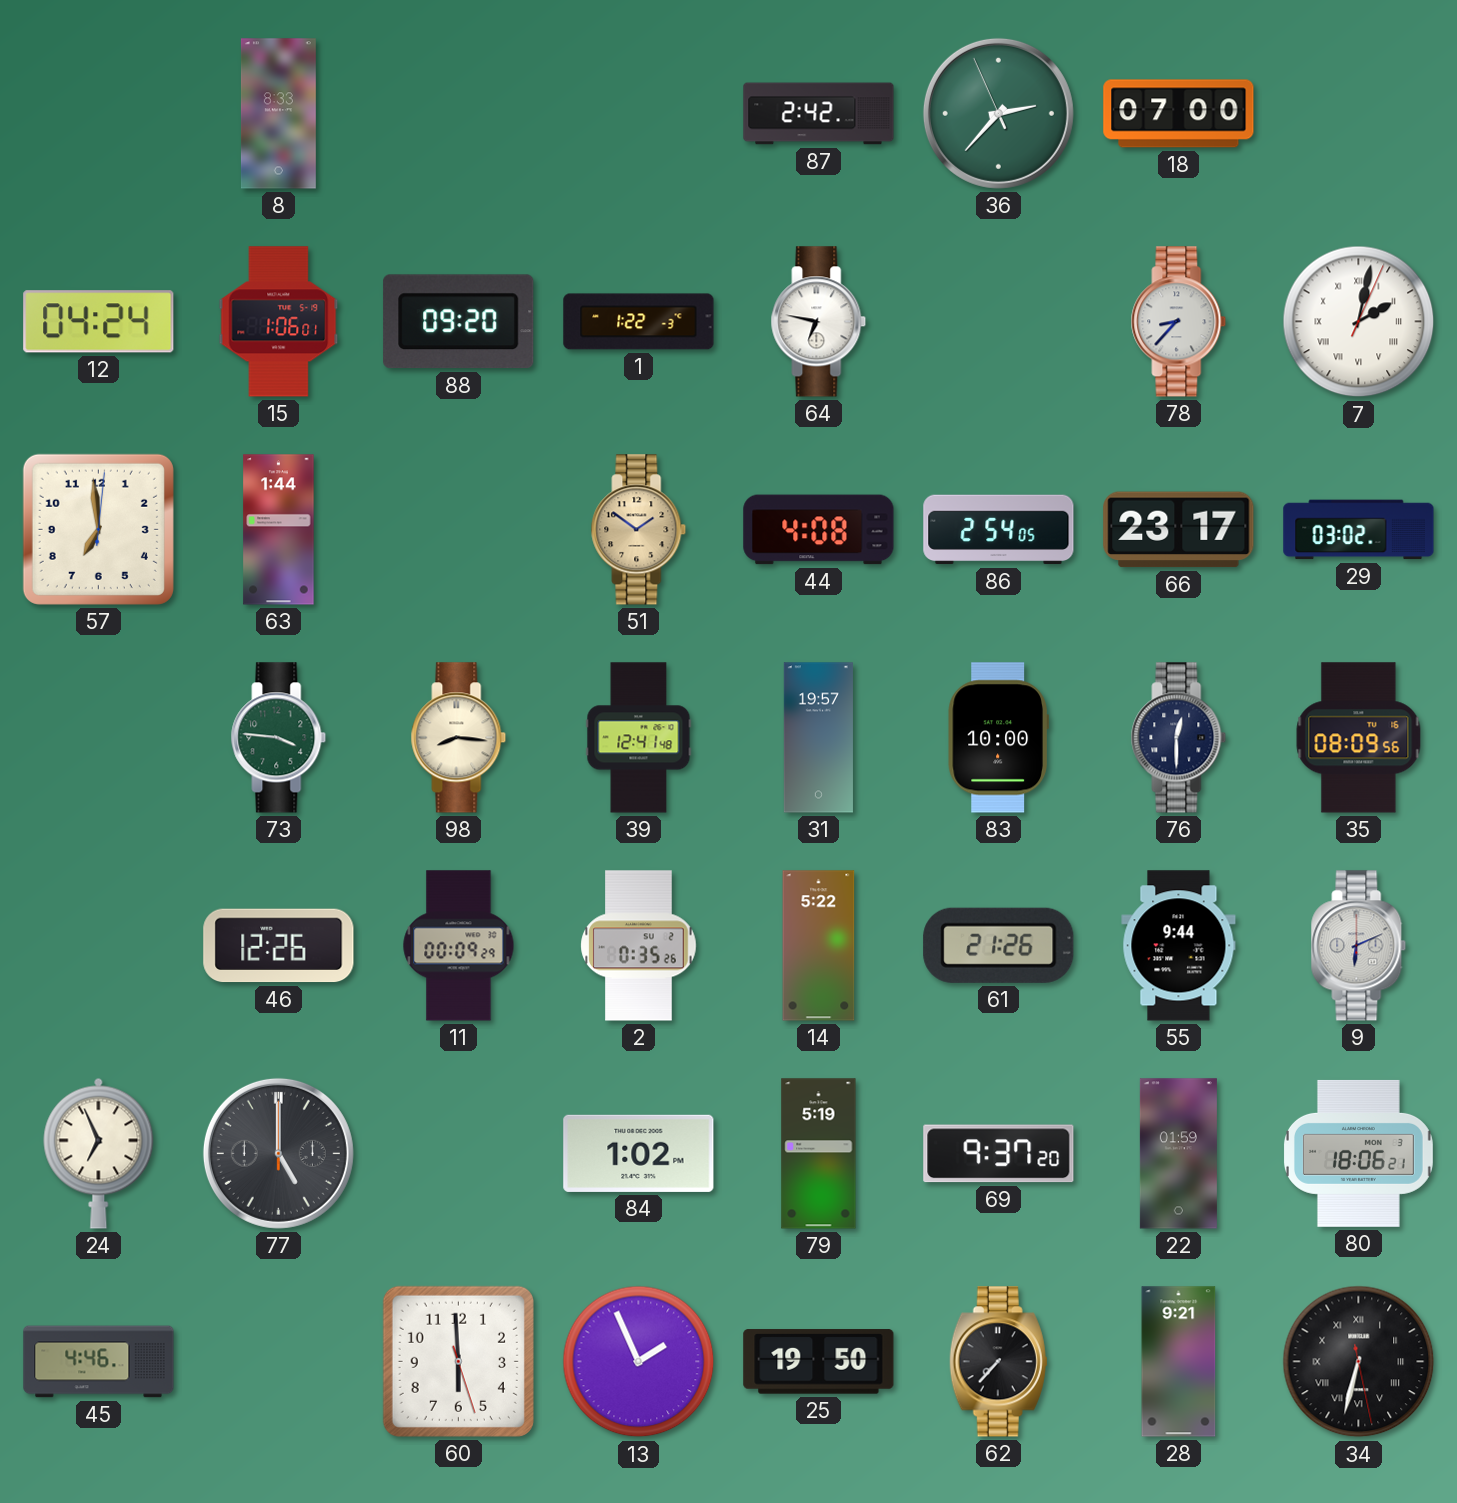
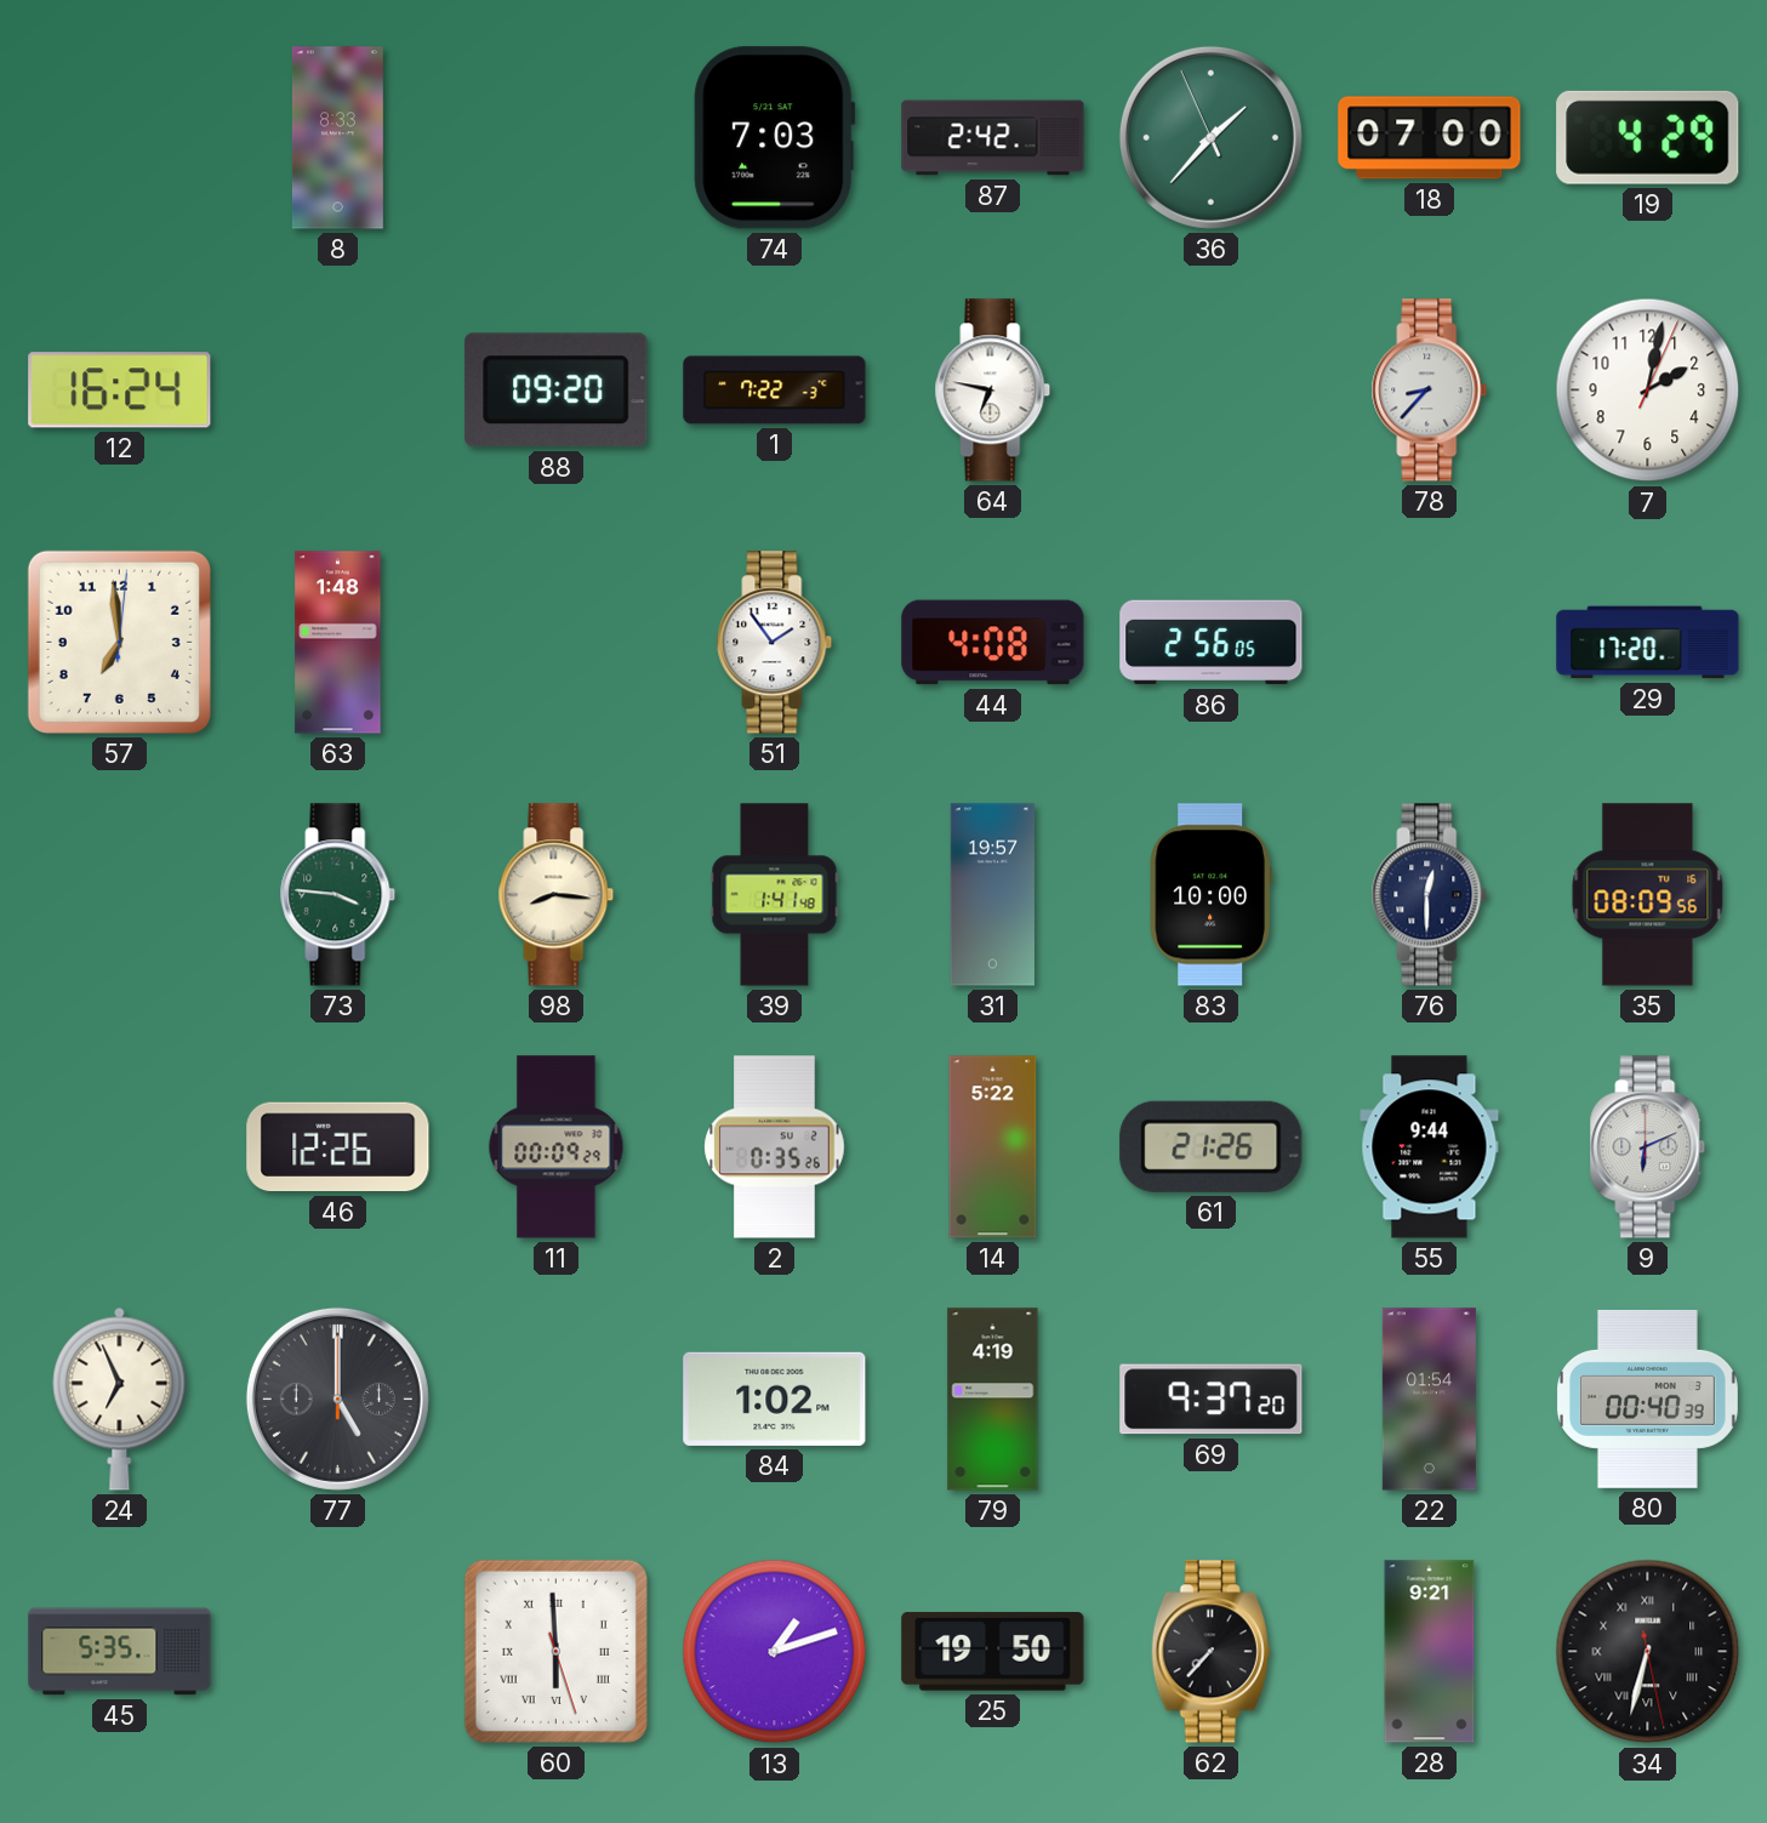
74: none -> 7:03
36: 2:36 -> 1:36
19: none -> 4:29
12: 04:24 -> 16:24
15: 1:06 -> none
1: 1:22 -> 7:22
7 numerals: Roman -> Arabic
63: 1:44 -> 1:48
51: 1:51 -> 1:54
51 dial: champagne -> white
86: 2:54 -> 2:56
66: 23:17 -> none
29: 03:02 -> 17:20
39: 12:41 -> 1:41
79: 5:19 -> 4:19
22: 01:59 -> 01:54
80: 18:06 -> 00:40
45: 4:46 -> 5:35
60 numerals: Arabic -> Roman
13: 1:56 -> 1:12
